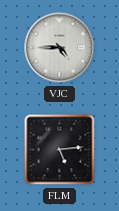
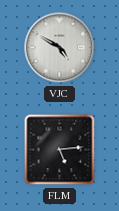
VJC: 4:45 -> 4:50
